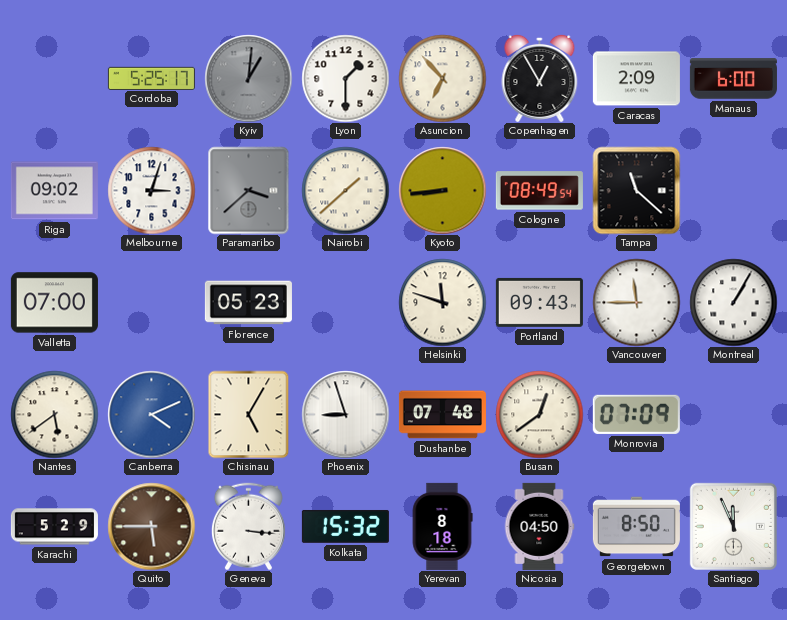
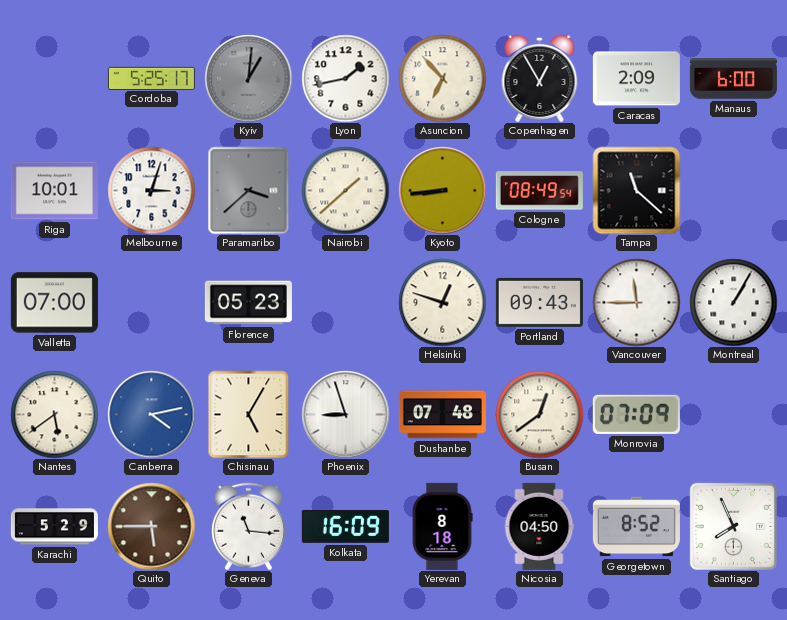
Lyon: 1:30 -> 1:43
Riga: 09:02 -> 10:01
Helsinki: 11:48 -> 12:48
Canberra: 4:11 -> 4:13
Geneva: 3:16 -> 11:16
Kolkata: 15:32 -> 16:09
Georgetown: 8:50 -> 8:52
Santiago: 11:56 -> 7:56
